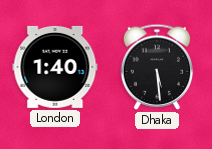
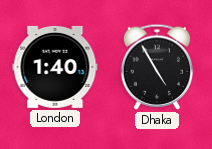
Dhaka: 5:29 -> 4:55
